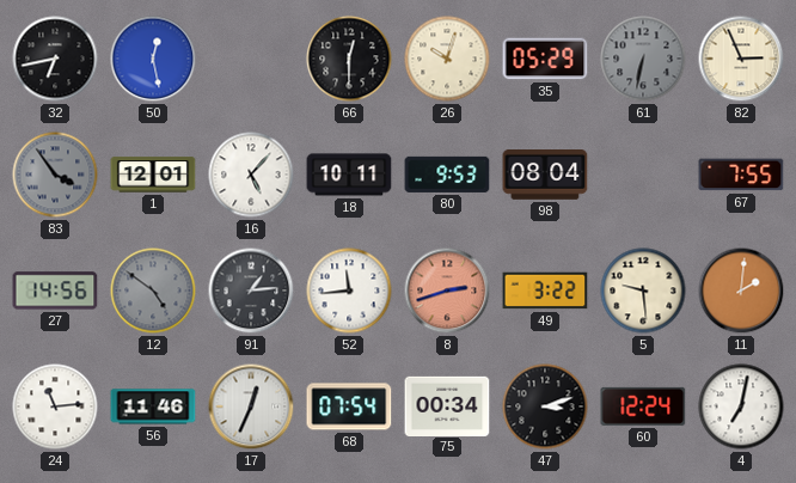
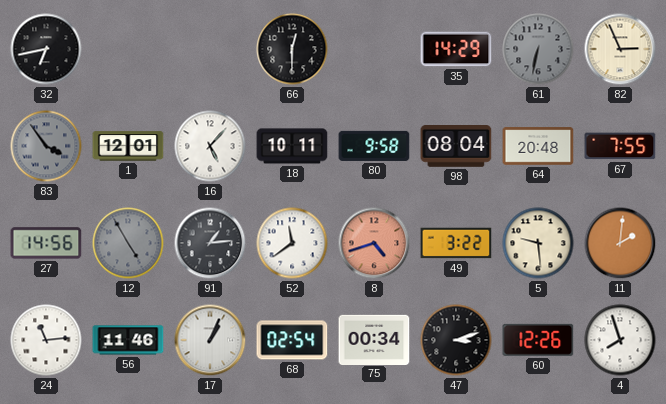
50: 12:28 -> none
26: 10:03 -> none
35: 05:29 -> 14:29
80: 9:53 -> 9:58
64: none -> 20:48
12: 4:51 -> 4:55
52: 11:44 -> 11:39
8: 2:42 -> 4:42
17: 12:34 -> 1:04
68: 07:54 -> 02:54
60: 12:24 -> 12:26
4: 7:02 -> 7:57
